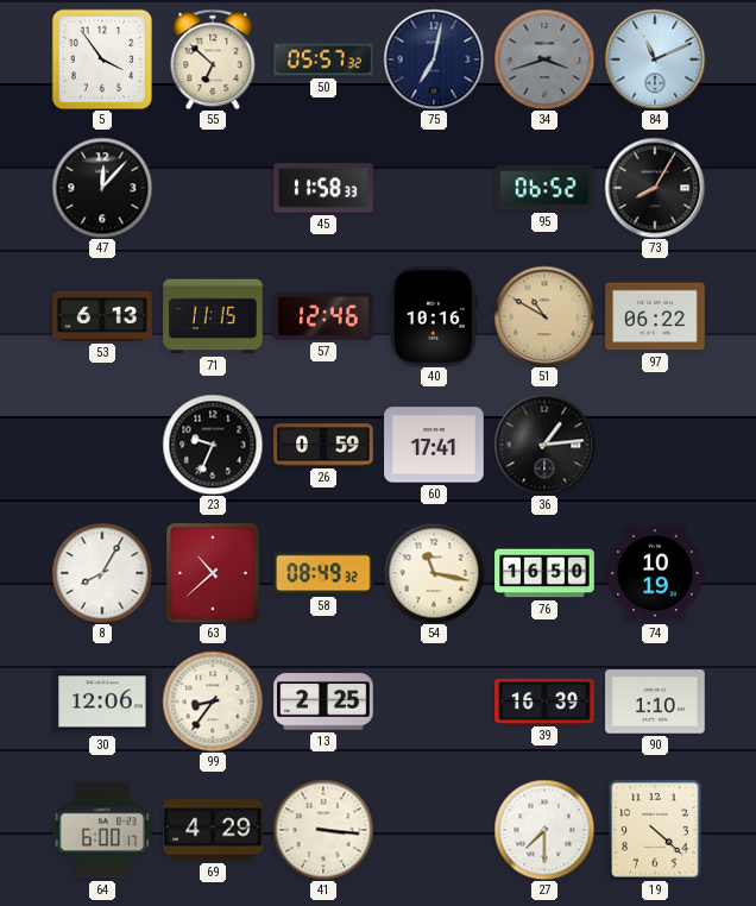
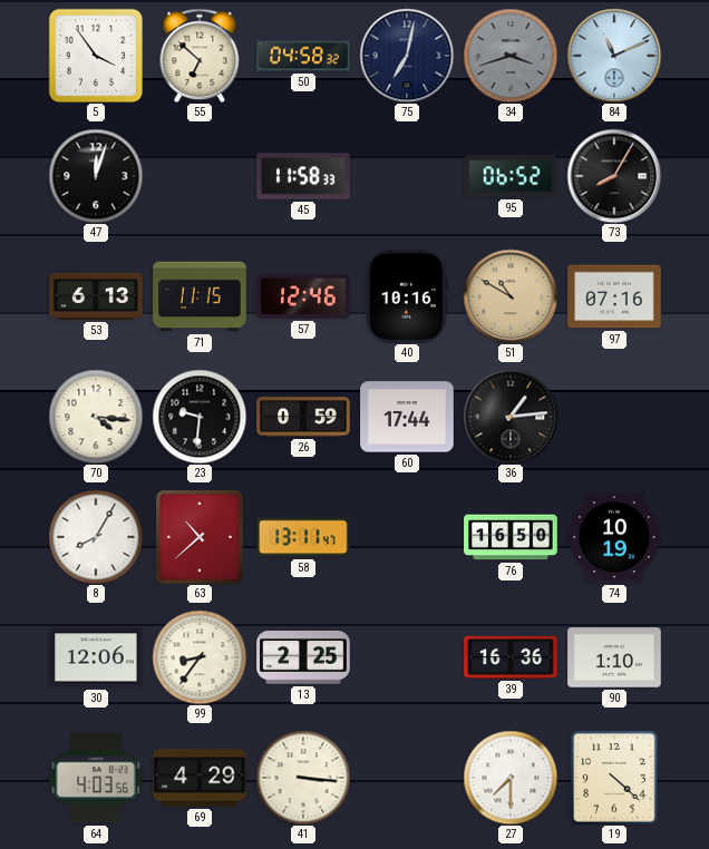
50: 05:57 -> 04:58
47: 12:07 -> 12:03
97: 06:22 -> 07:16
70: none -> 4:16
23: 9:34 -> 9:31
60: 17:41 -> 17:44
58: 08:49 -> 13:11
54: 11:17 -> none
39: 16:39 -> 16:36
64: 6:00 -> 4:03
